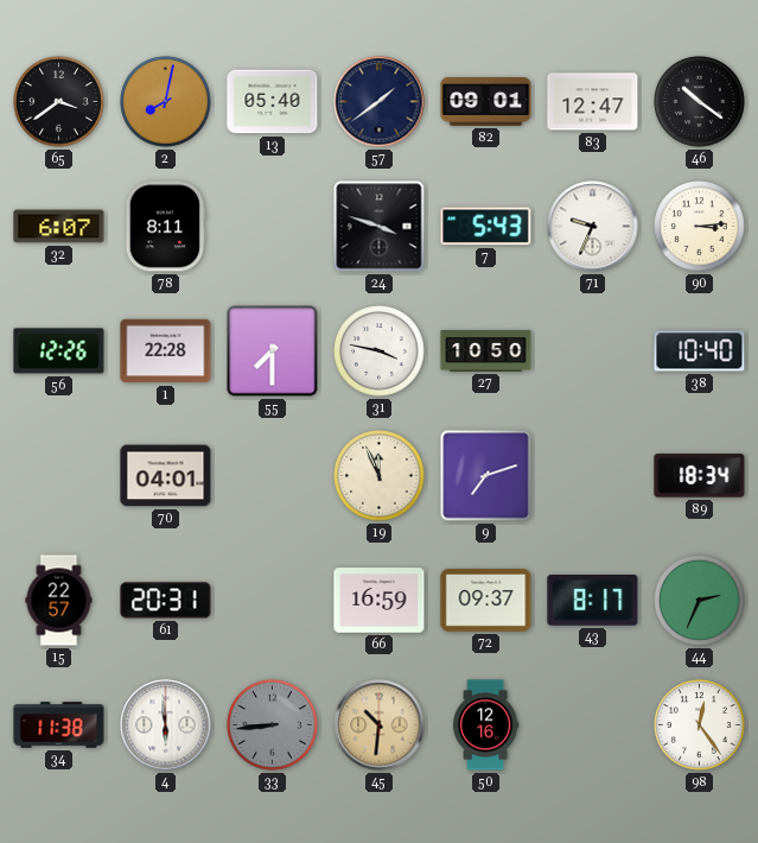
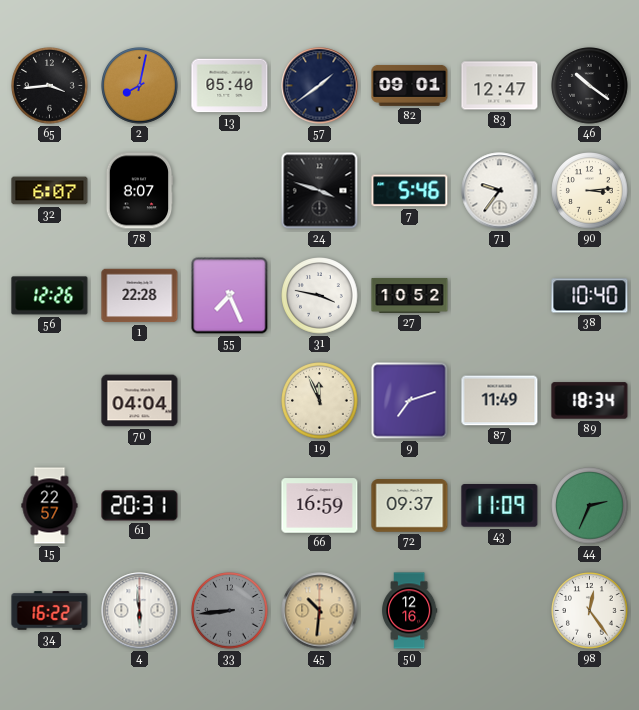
65: 3:39 -> 3:44
78: 8:11 -> 8:07
7: 5:43 -> 5:46
71: 9:34 -> 9:36
55: 7:30 -> 7:26
27: 10:50 -> 10:52
70: 04:01 -> 04:04
87: none -> 11:49
43: 8:17 -> 11:09
34: 11:38 -> 16:22
